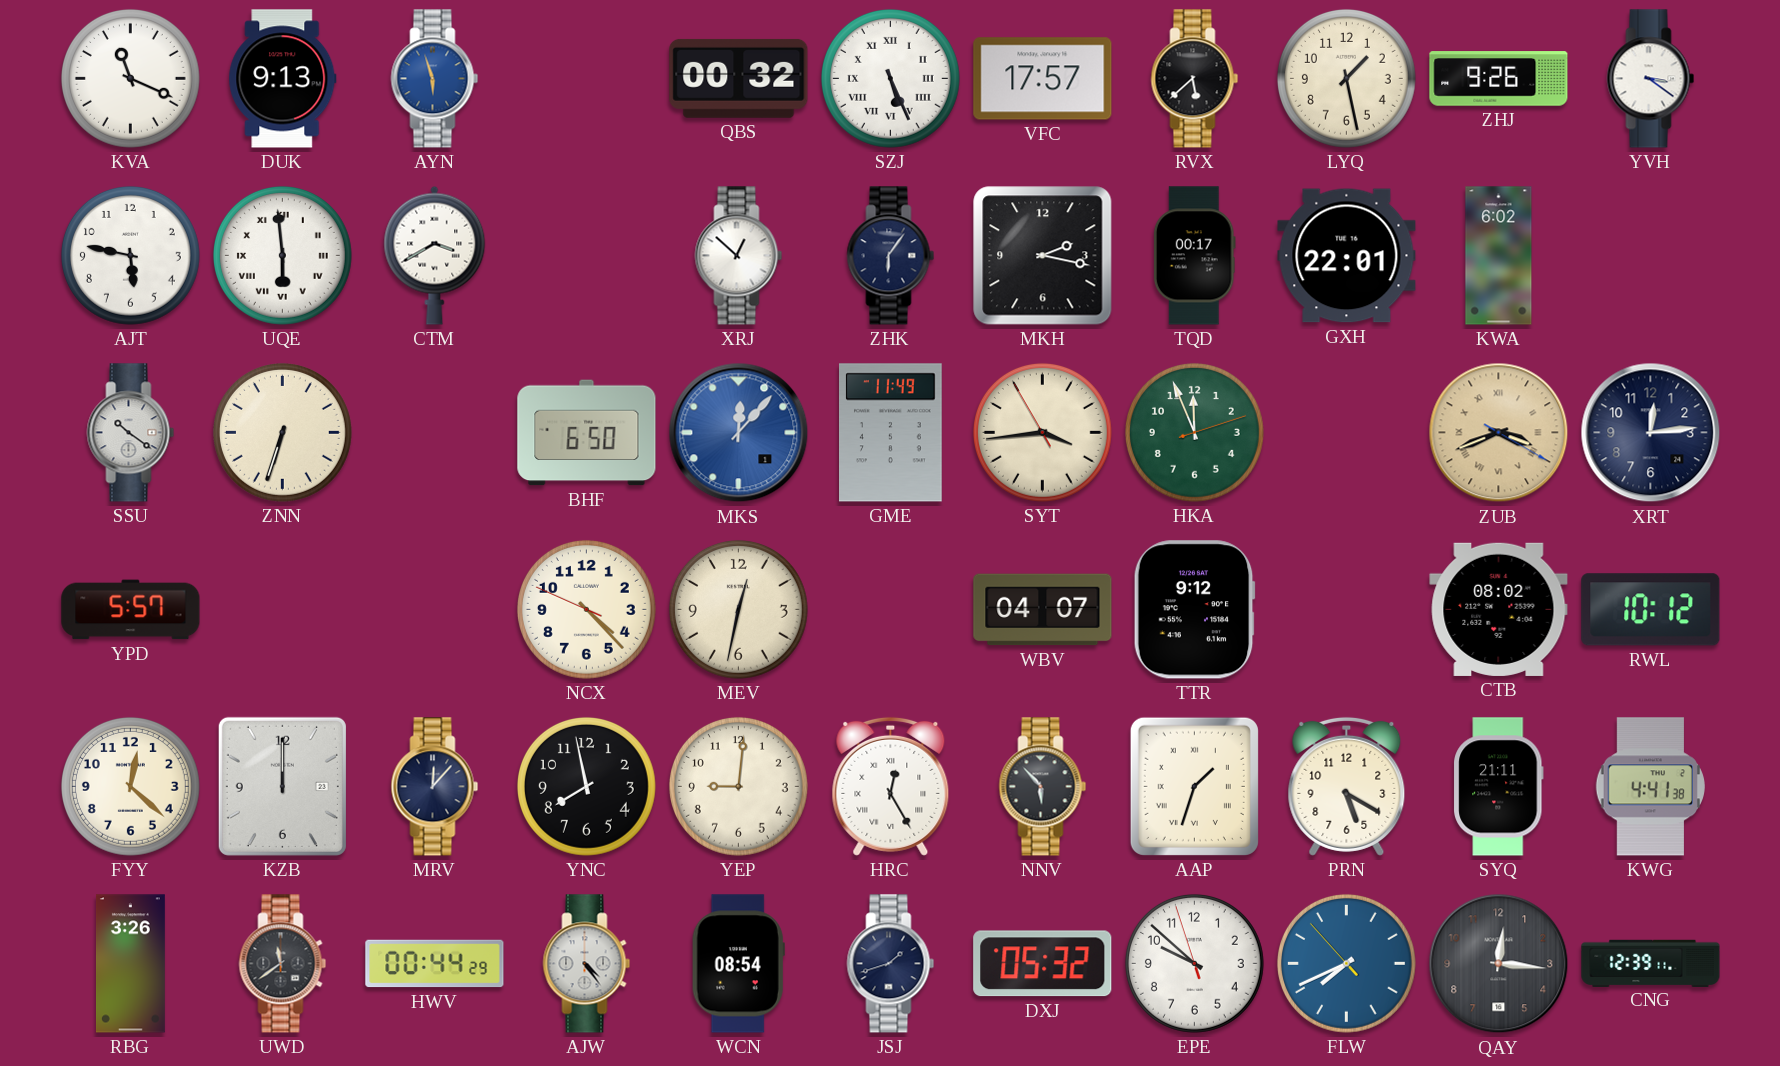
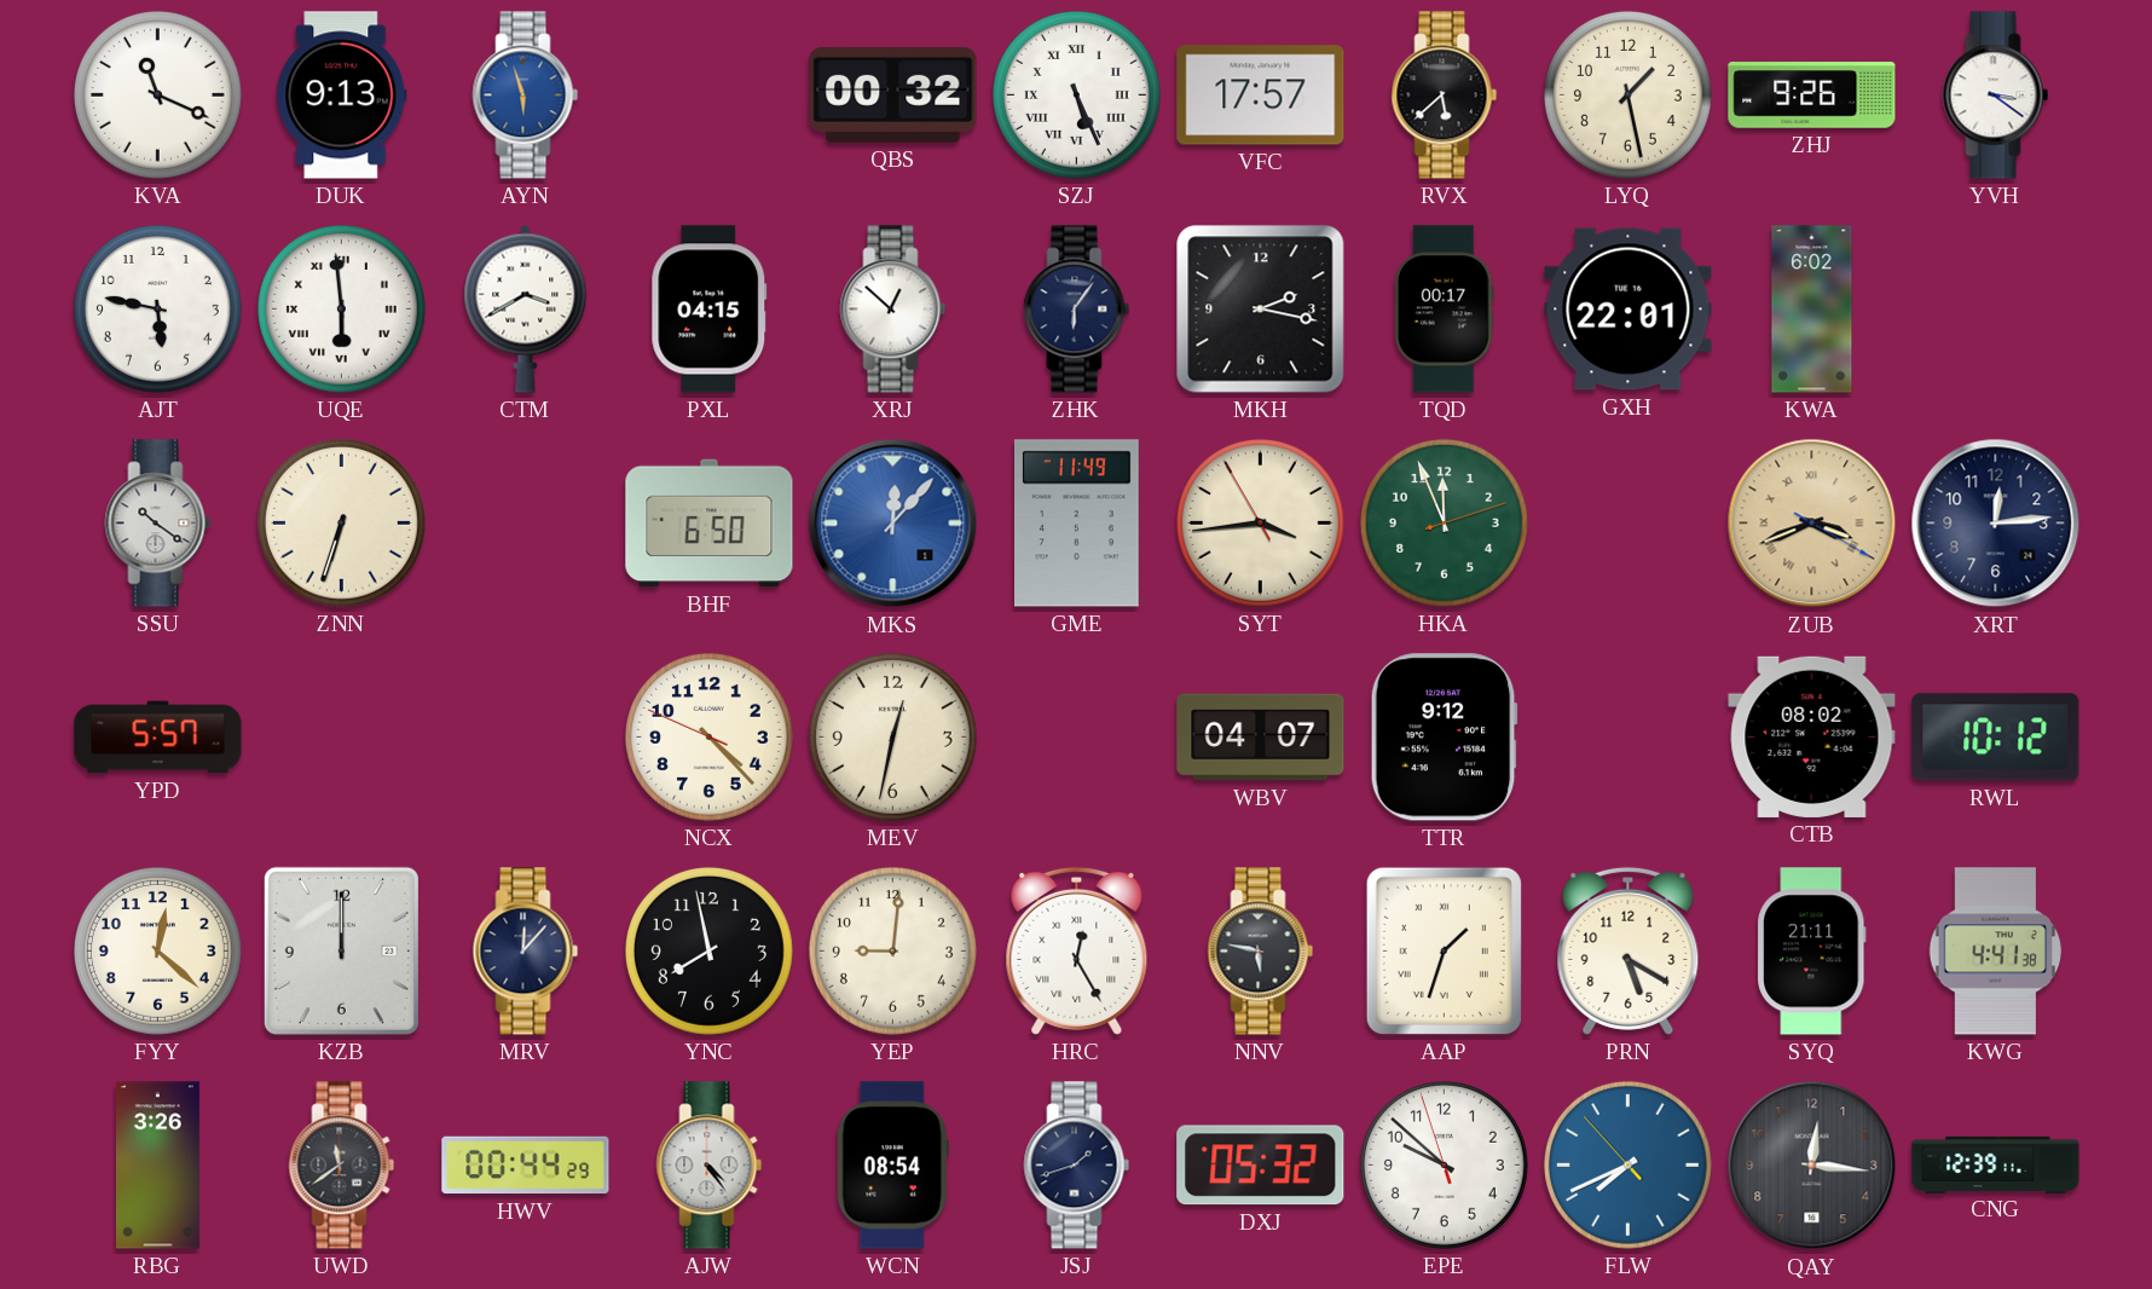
PXL: none -> 04:15
NNV: 5:53 -> 5:47
